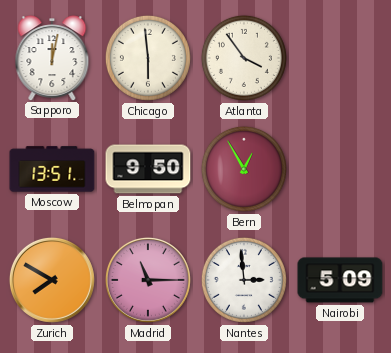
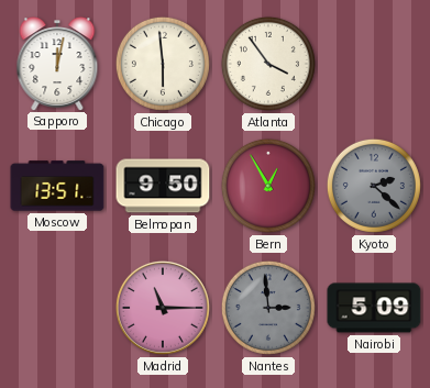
Kyoto: none -> 2:22
Zurich: 7:50 -> none
Nantes dial: white -> grey
